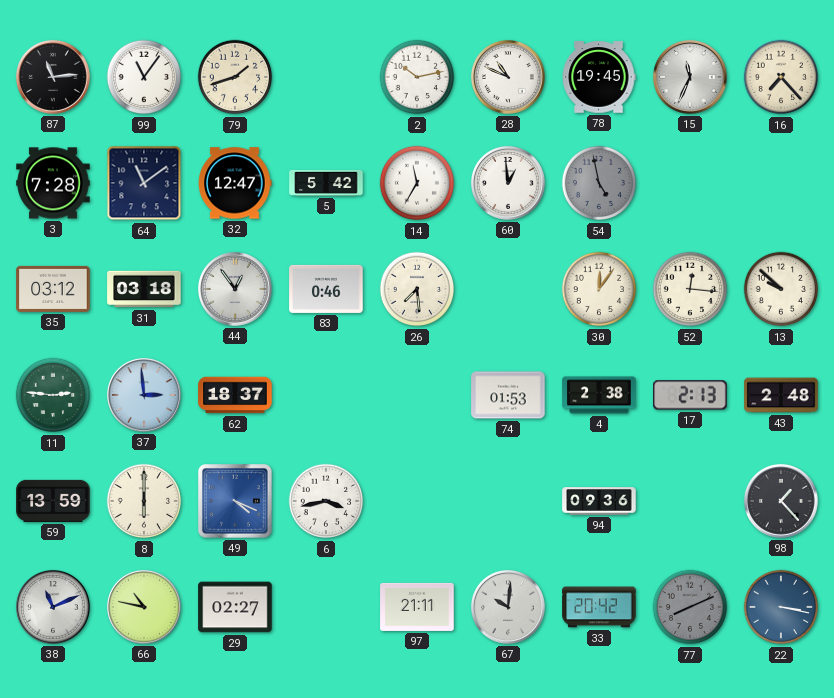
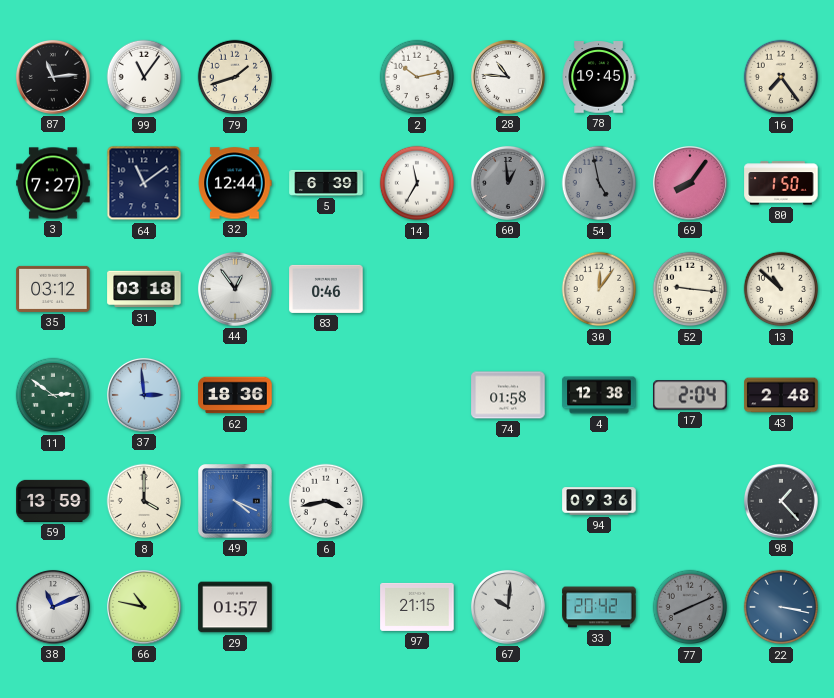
28: 10:49 -> 10:46
15: 11:34 -> none
16: 7:23 -> 7:24
3: 7:28 -> 7:27
32: 12:47 -> 12:44
5: 5:42 -> 6:39
60 dial: white -> grey
69: none -> 8:06
80: none -> 1:50
26: 7:29 -> none
52: 12:16 -> 9:16
13: 9:52 -> 10:52
11: 2:46 -> 2:51
62: 18:37 -> 18:36
74: 01:53 -> 01:58
4: 2:38 -> 12:38
17: 2:13 -> 2:04
8: 6:00 -> 4:00
29: 02:27 -> 01:57
97: 21:11 -> 21:15
